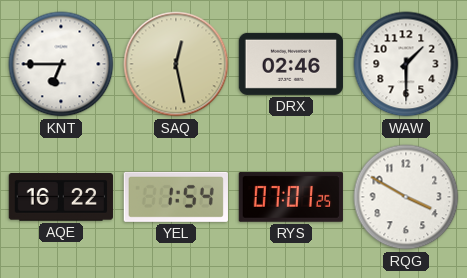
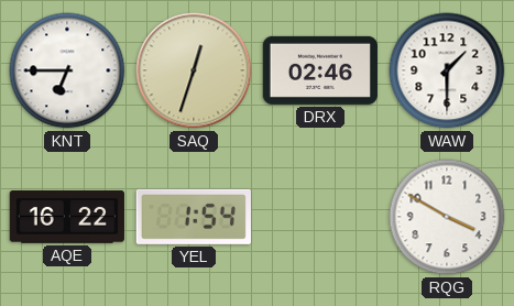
SAQ: 12:28 -> 12:33
RYS: 07:01 -> none
